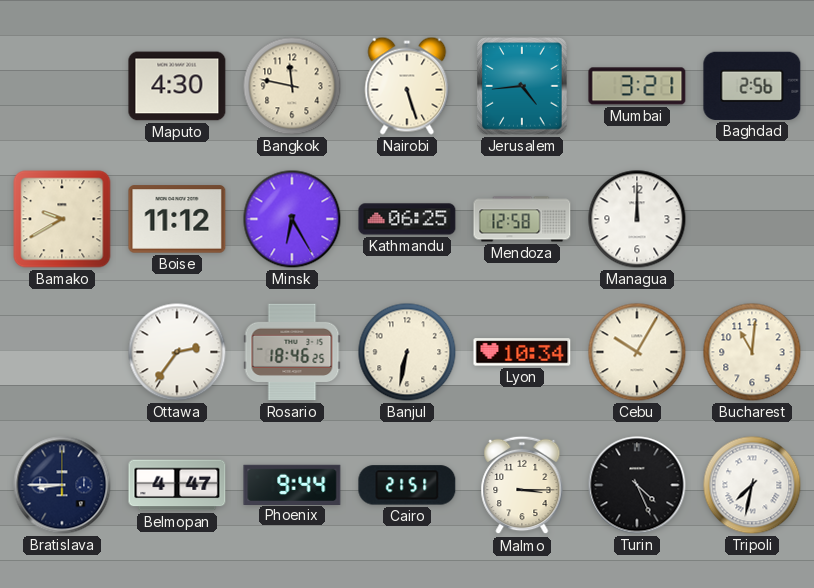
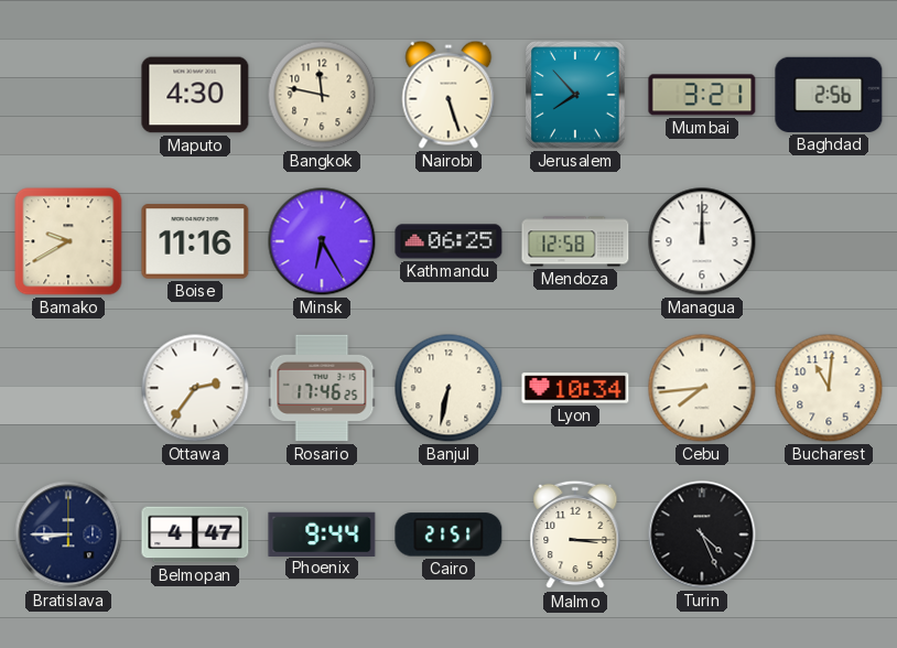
Jerusalem: 4:44 -> 7:53
Boise: 11:12 -> 11:16
Rosario: 18:46 -> 17:46
Cebu: 10:05 -> 7:44
Tripoli: 7:32 -> none
